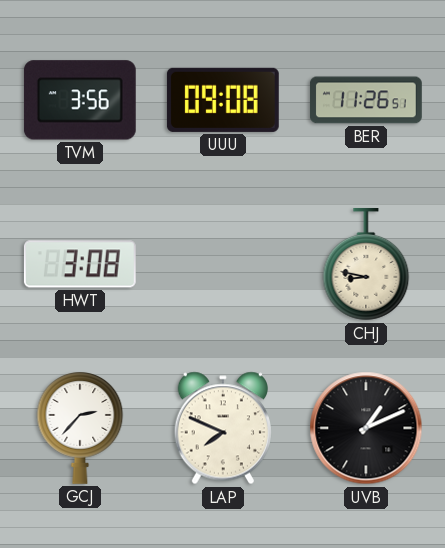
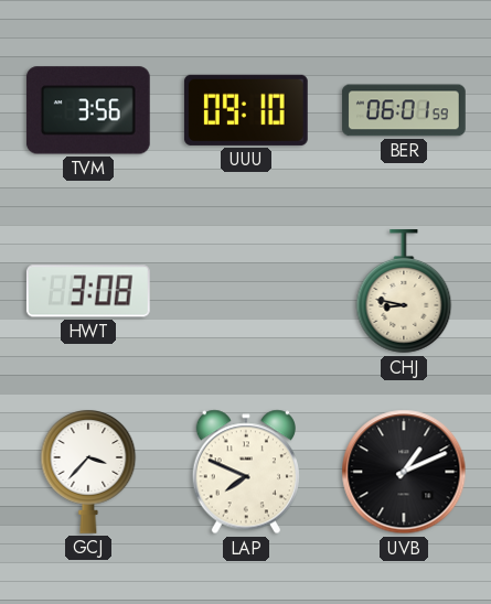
UUU: 09:08 -> 09:10
BER: 11:26 -> 06:01
GCJ: 2:37 -> 3:37
